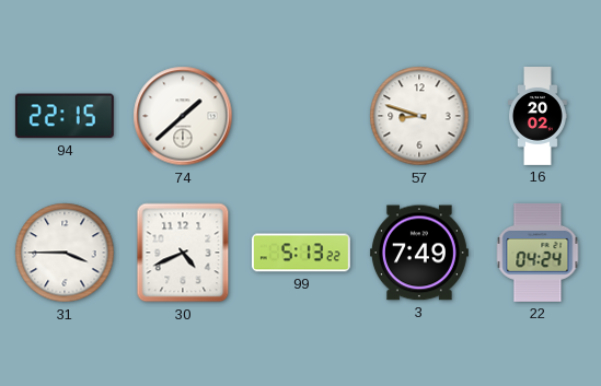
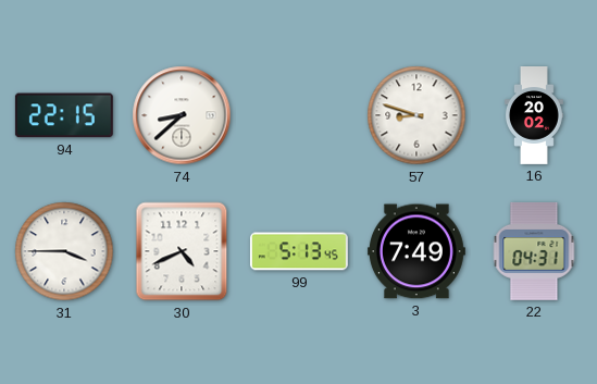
74: 1:38 -> 8:38
99: 5:13:22 -> 5:13:45
22: 04:24 -> 04:31
